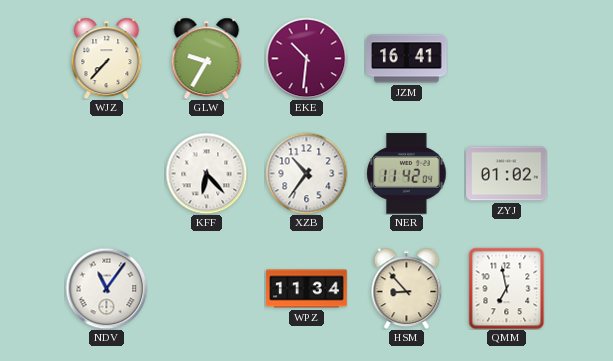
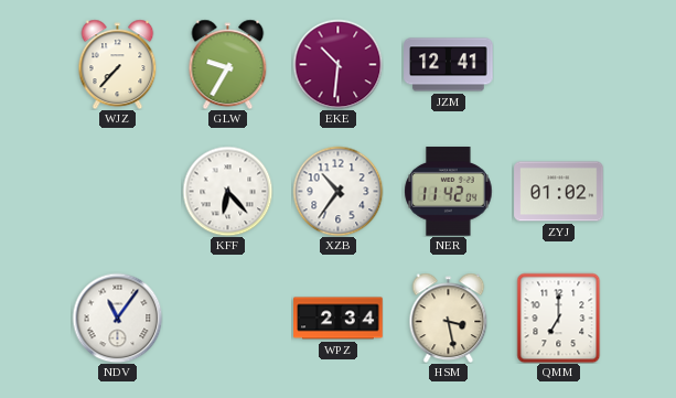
JZM: 16:41 -> 12:41
WPZ: 11:34 -> 2:34
HSM: 8:53 -> 3:28
QMM: 6:58 -> 7:00
